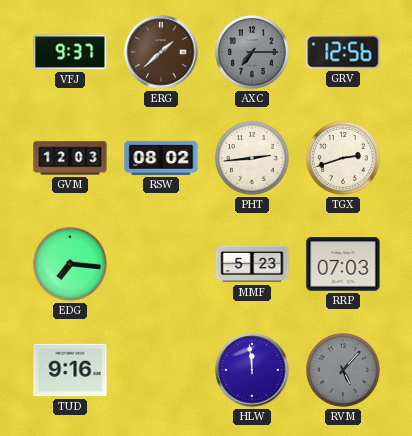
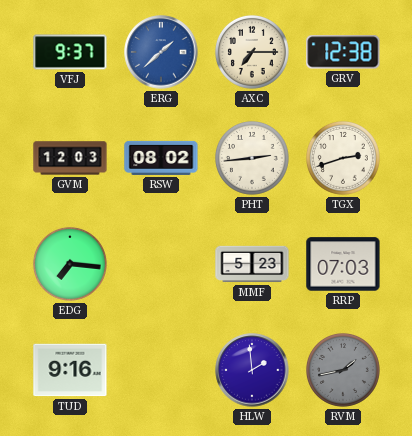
ERG dial: brown -> blue
AXC dial: grey -> cream
GRV: 12:56 -> 12:38
HLW: 11:59 -> 1:59
RVM: 5:07 -> 1:43
